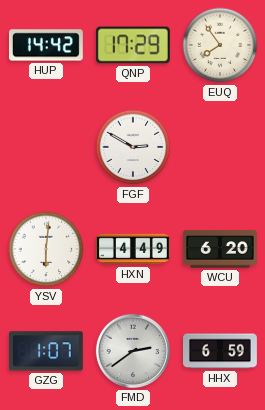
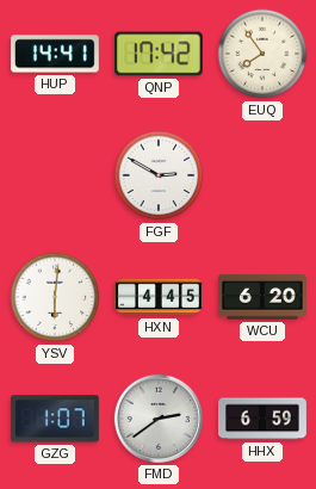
HUP: 14:42 -> 14:41
QNP: 17:29 -> 17:42
HXN: 4:49 -> 4:45
